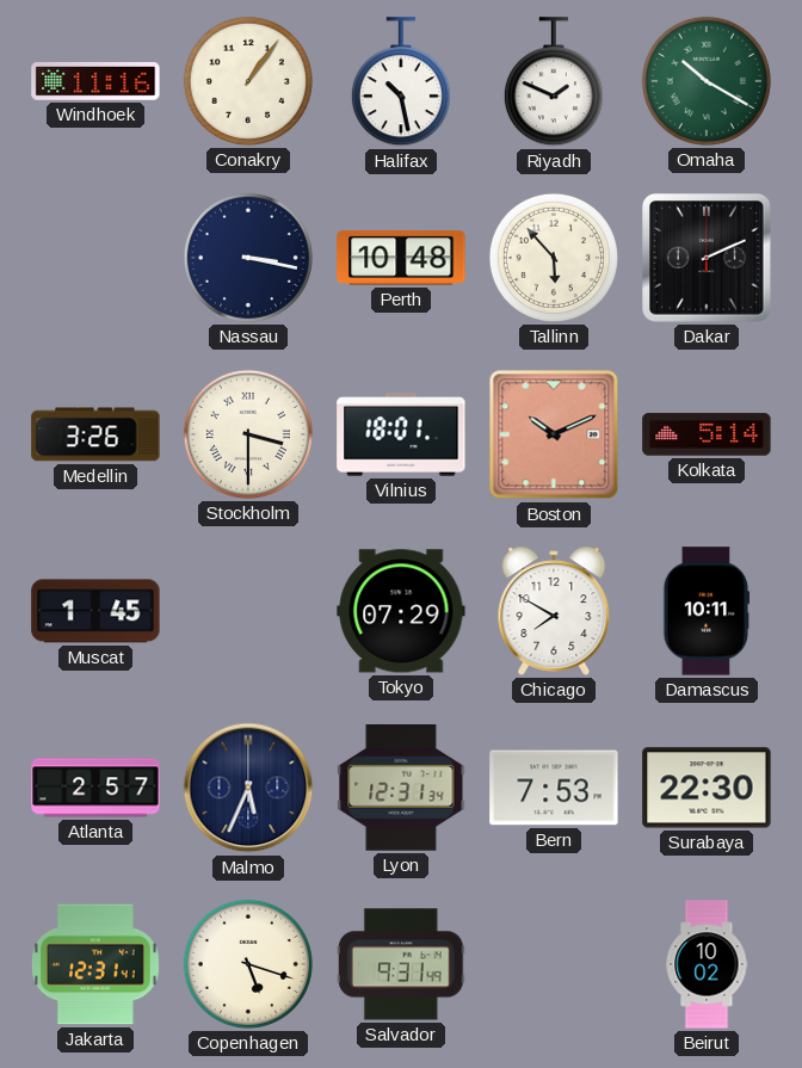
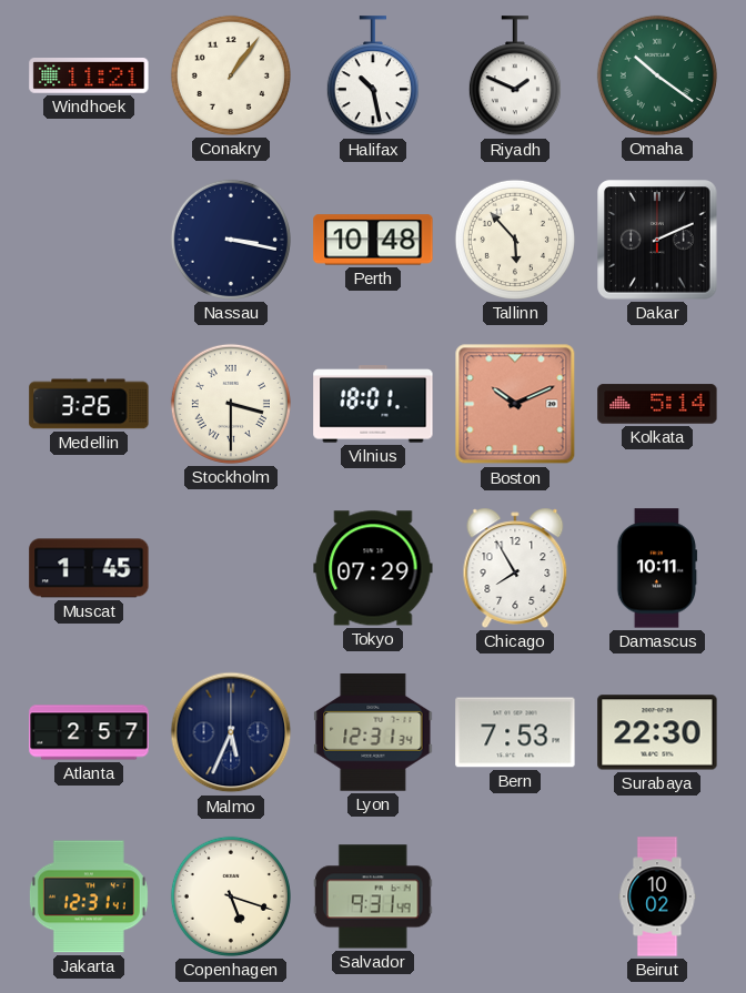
Windhoek: 11:16 -> 11:21
Omaha: 10:20 -> 10:21
Chicago: 7:50 -> 7:55
